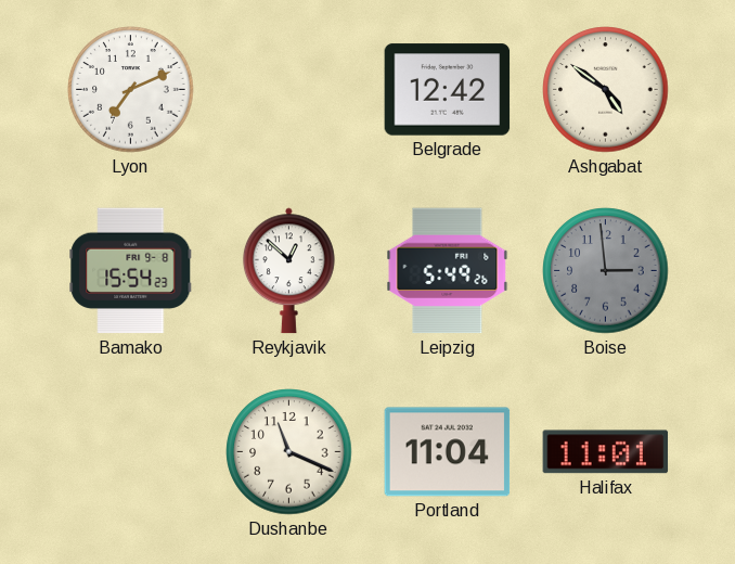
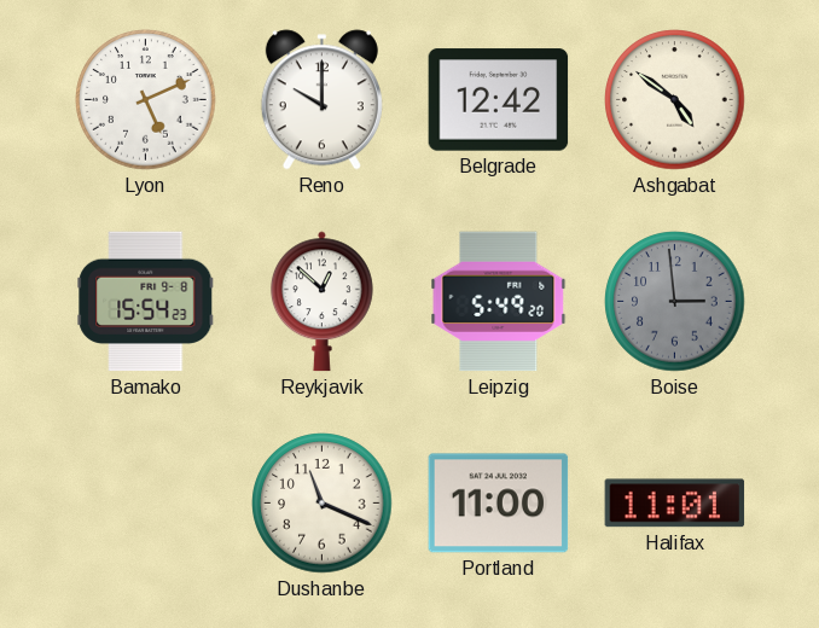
Lyon: 7:11 -> 5:11
Reno: none -> 10:00
Leipzig: 5:49:26 -> 5:49:20
Portland: 11:04 -> 11:00
